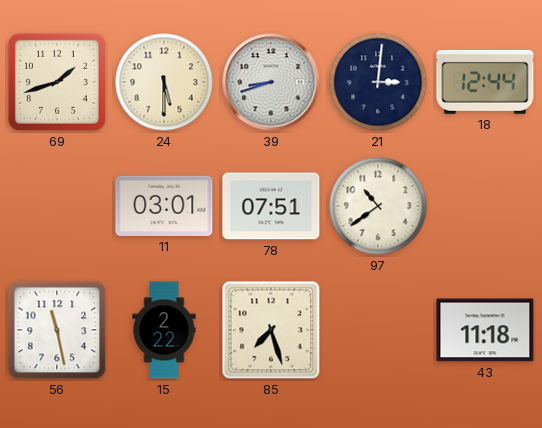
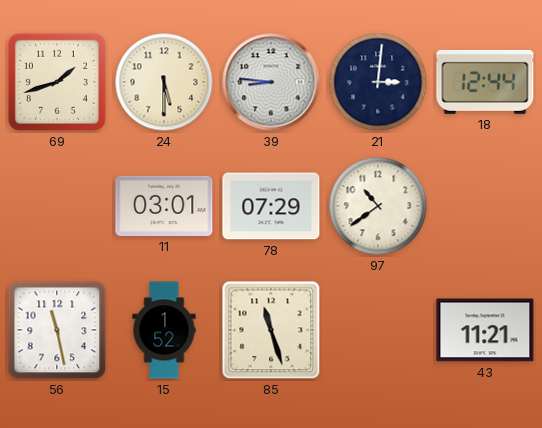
39: 8:42 -> 8:46
78: 07:51 -> 07:29
15: 2:22 -> 1:52
85: 7:27 -> 11:27
43: 11:18 -> 11:21
